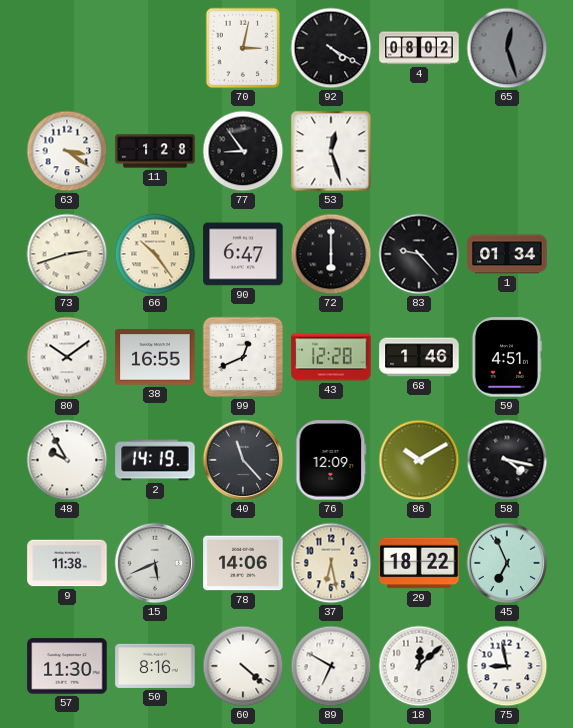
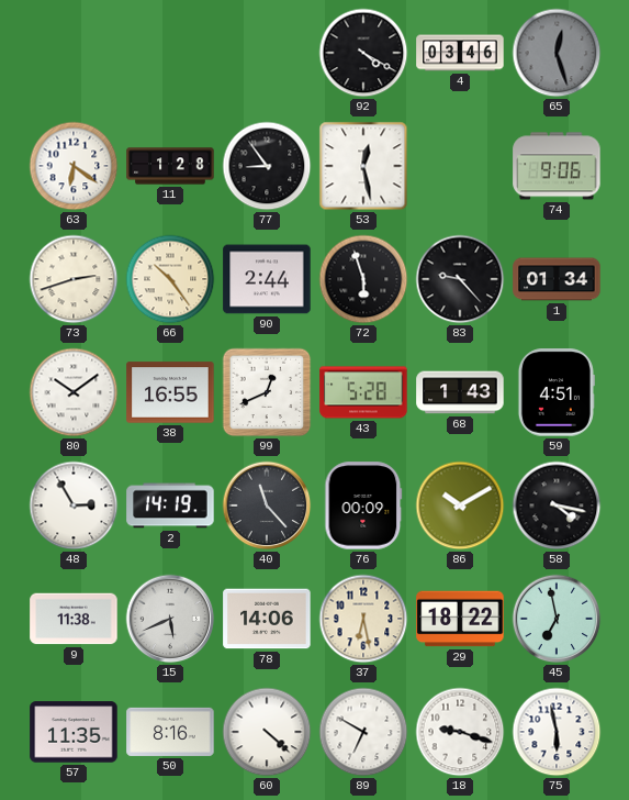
70: 3:02 -> none
4: 08:02 -> 03:46
63: 3:21 -> 6:21
53: 12:27 -> 12:28
74: none -> 9:06
90: 6:47 -> 2:44
72: 6:00 -> 5:57
43: 12:28 -> 5:28
68: 1:46 -> 1:43
48: 9:55 -> 2:55
76: 12:09 -> 00:09
45: 6:56 -> 6:58
57: 11:30 -> 11:35
18: 12:08 -> 9:18
75: 8:58 -> 5:58
